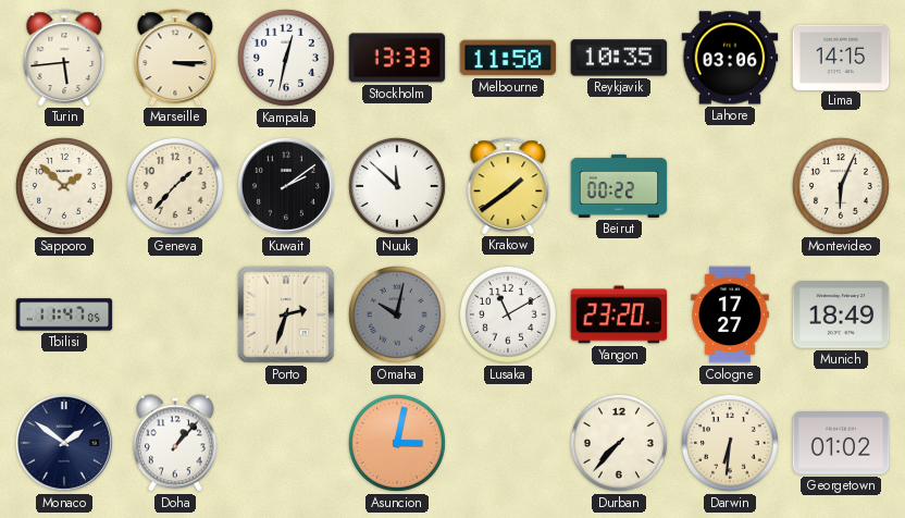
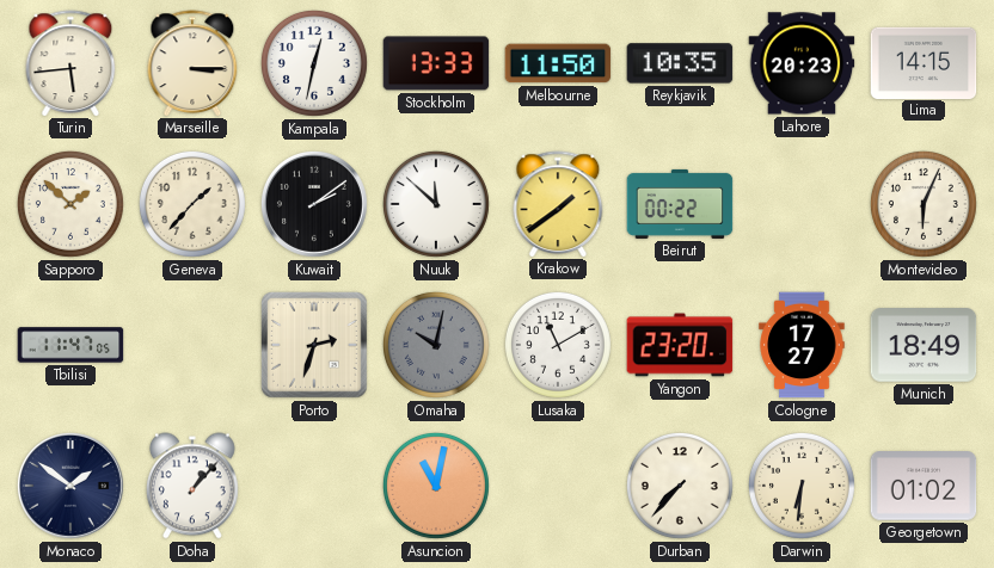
Lahore: 03:06 -> 20:23
Asuncion: 3:02 -> 11:02
